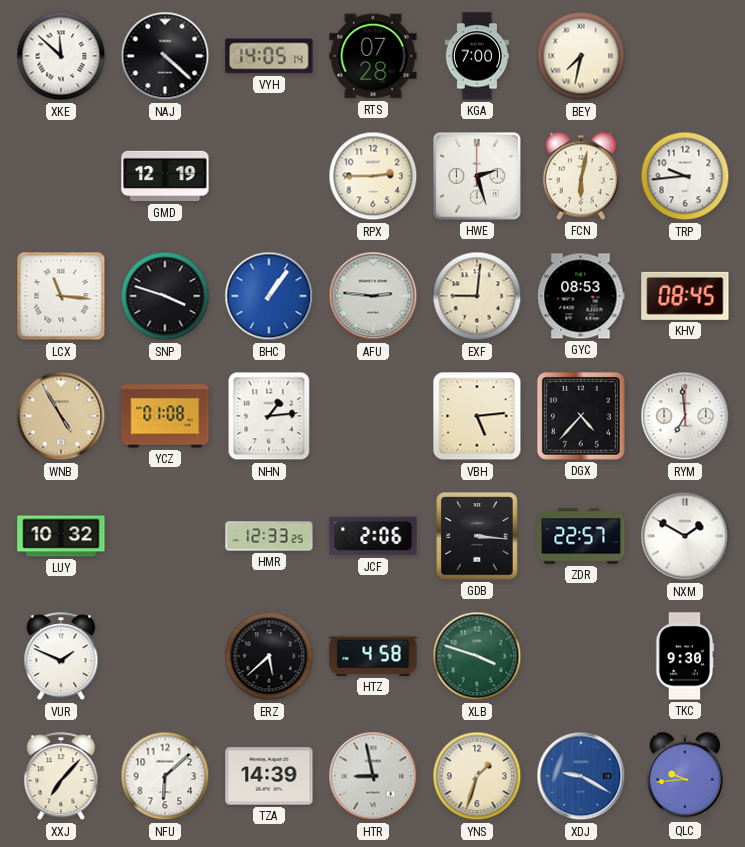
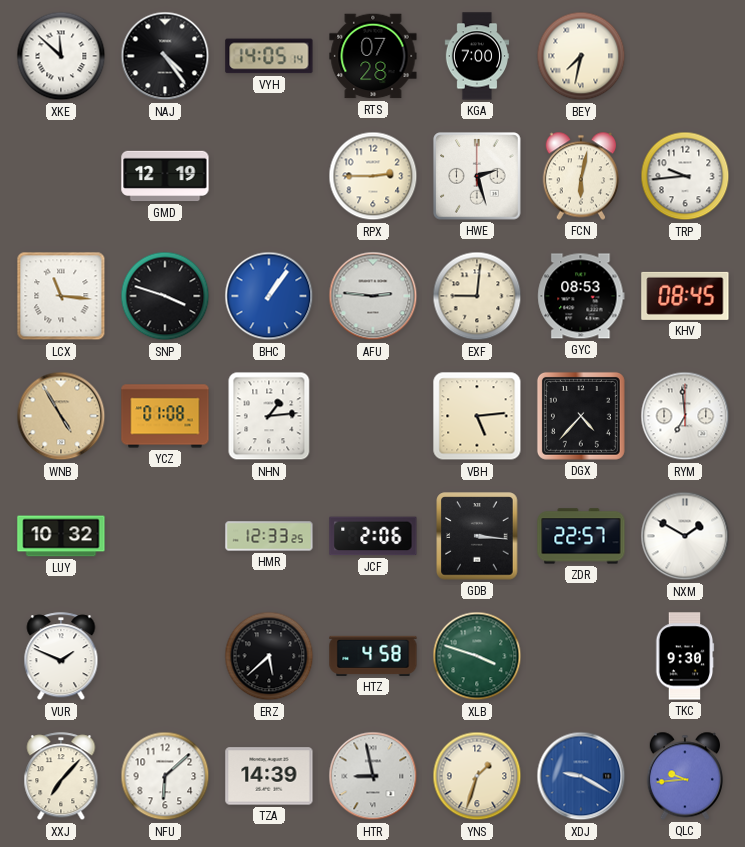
NAJ: 4:22 -> 4:24
